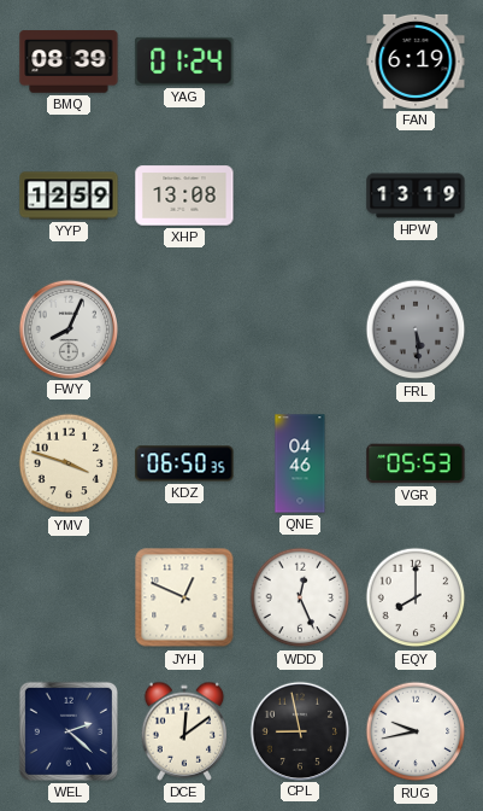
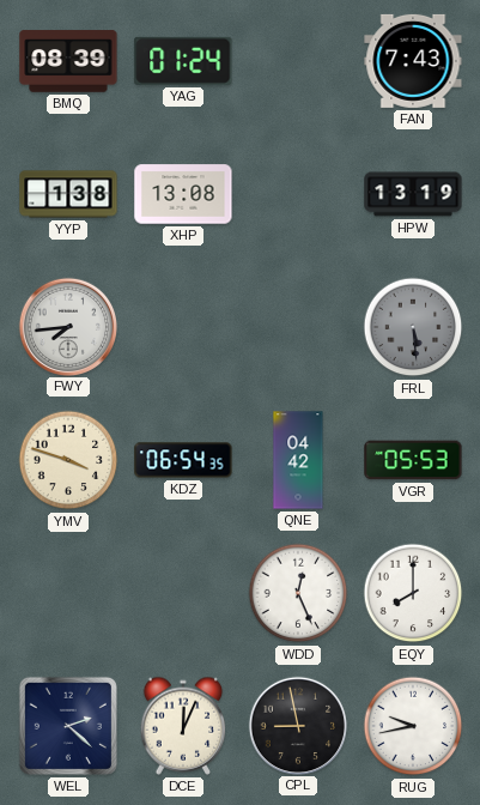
FAN: 6:19 -> 7:43
YYP: 12:59 -> 1:38
FWY: 8:04 -> 7:44
KDZ: 06:50 -> 06:54
QNE: 04:46 -> 04:42
JYH: 12:49 -> none
DCE: 12:09 -> 12:04
